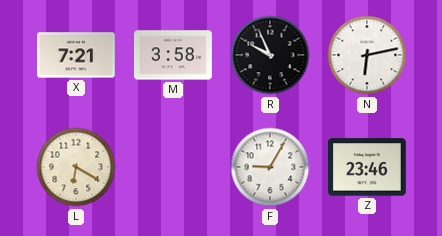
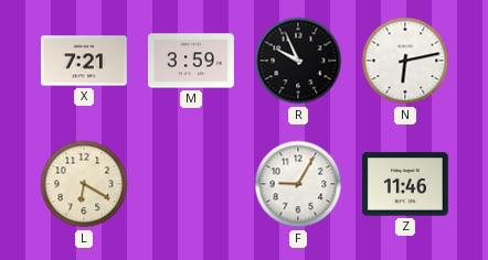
M: 3:58 -> 3:59
Z: 23:46 -> 11:46
